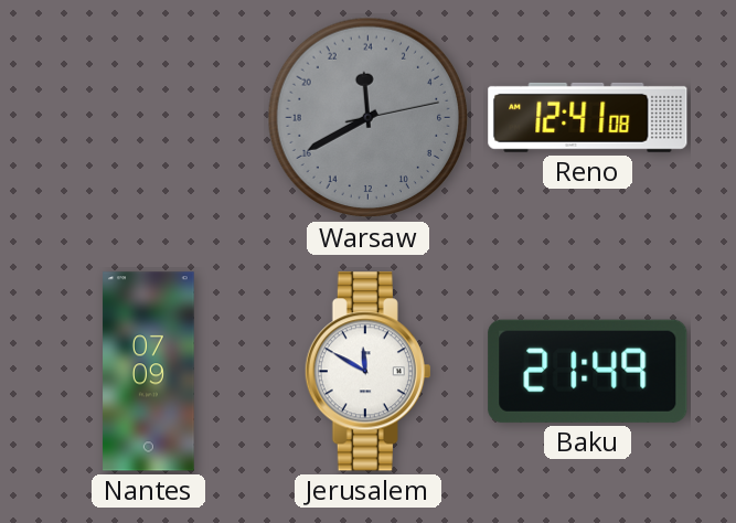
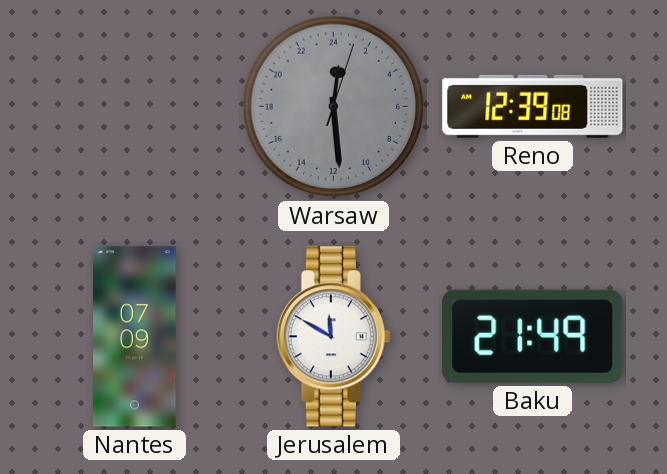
Warsaw: 23:40 -> 0:29
Reno: 12:41 -> 12:39
